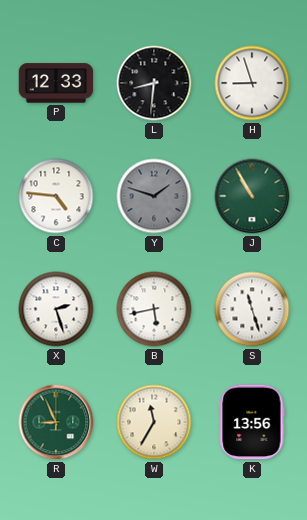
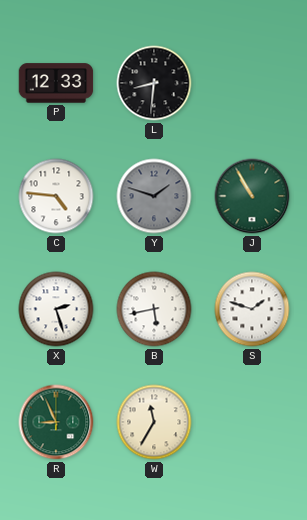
H: 8:57 -> none
S: 11:27 -> 1:48
K: 13:56 -> none
